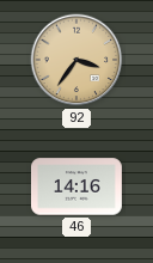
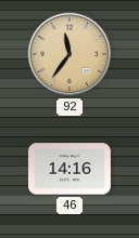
92: 3:36 -> 11:36
